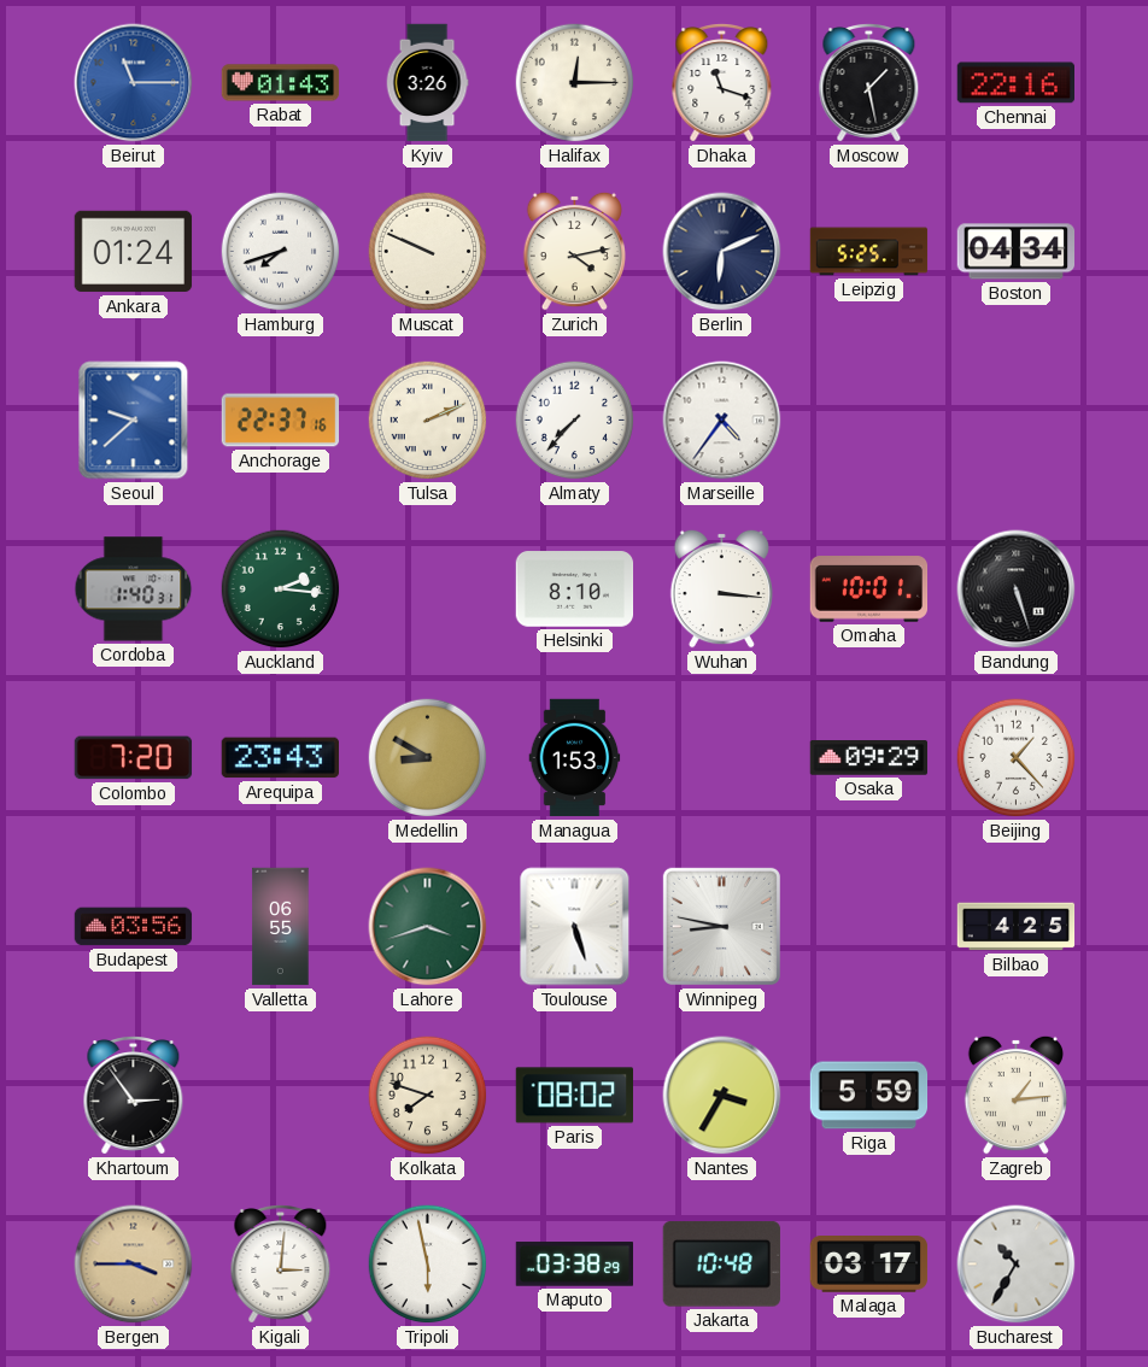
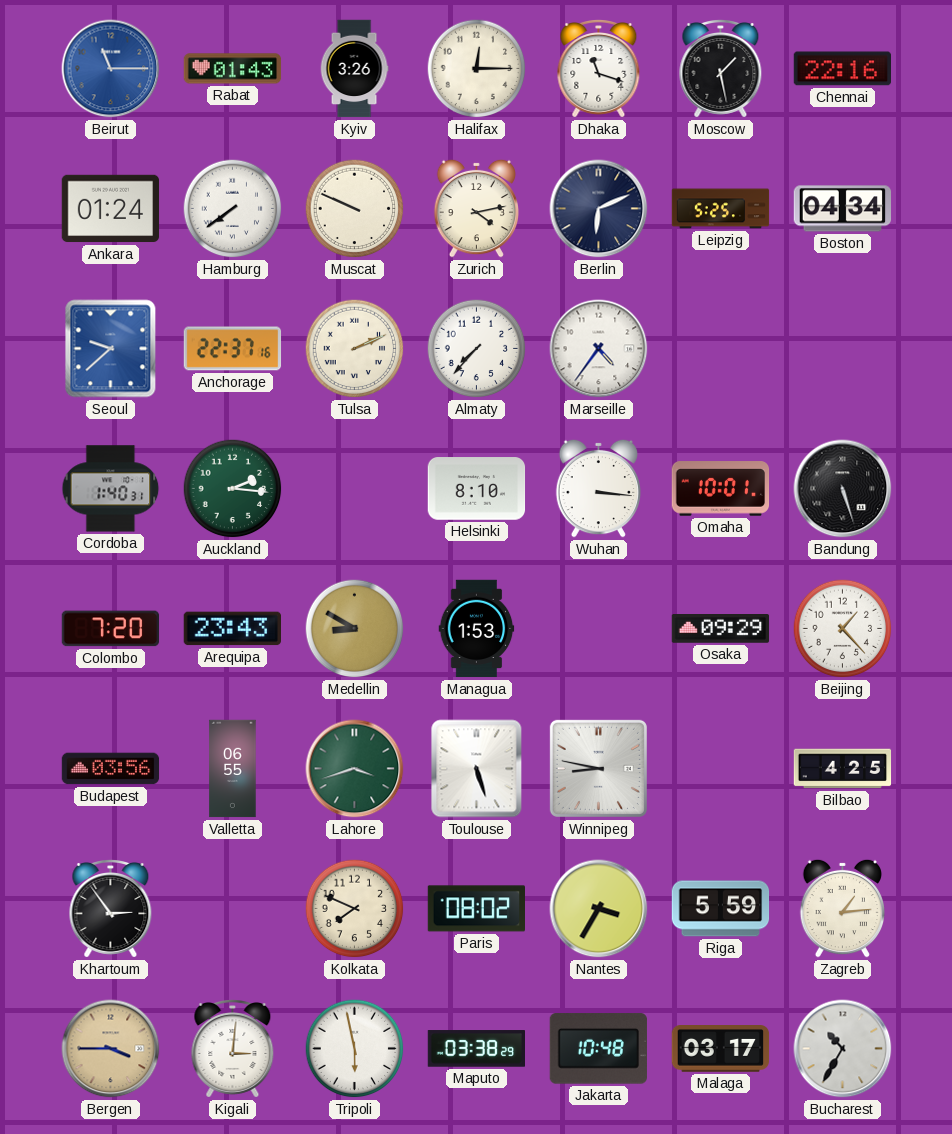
Hamburg: 7:42 -> 7:39
Kolkata: 7:48 -> 7:49
